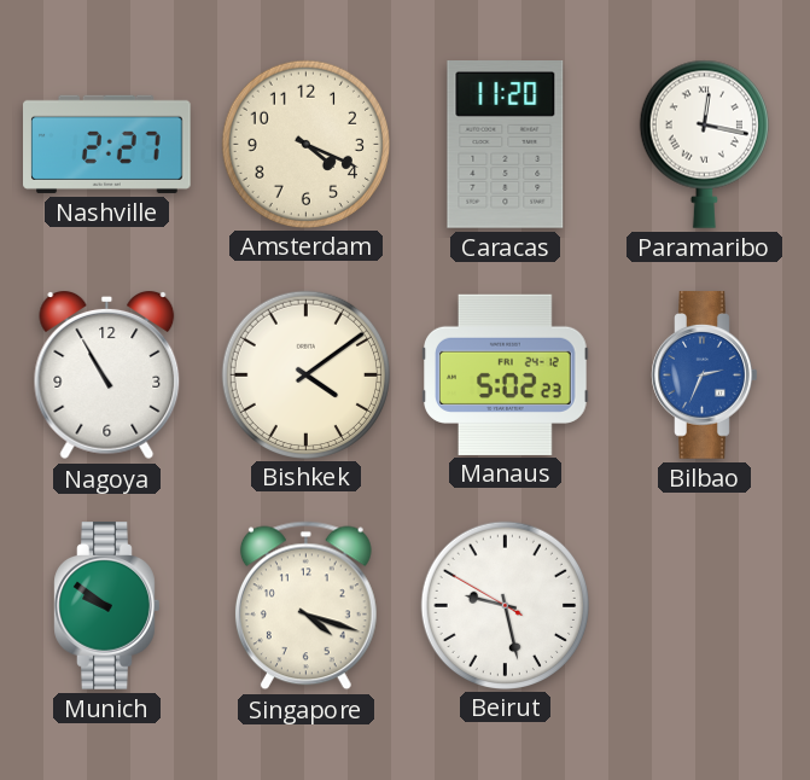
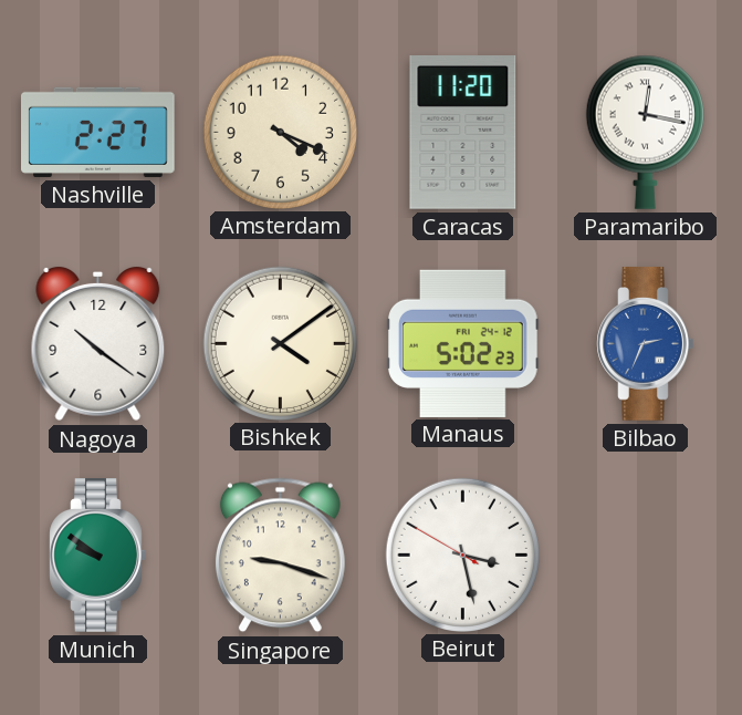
Nagoya: 10:55 -> 10:21
Singapore: 4:18 -> 9:18
Beirut: 9:27 -> 3:27
